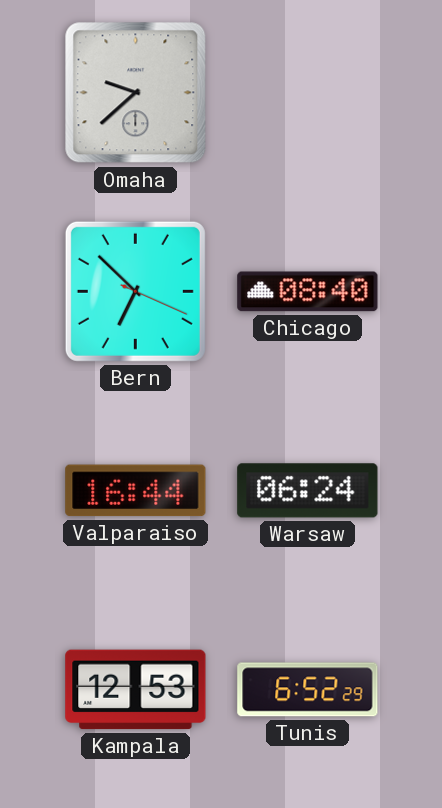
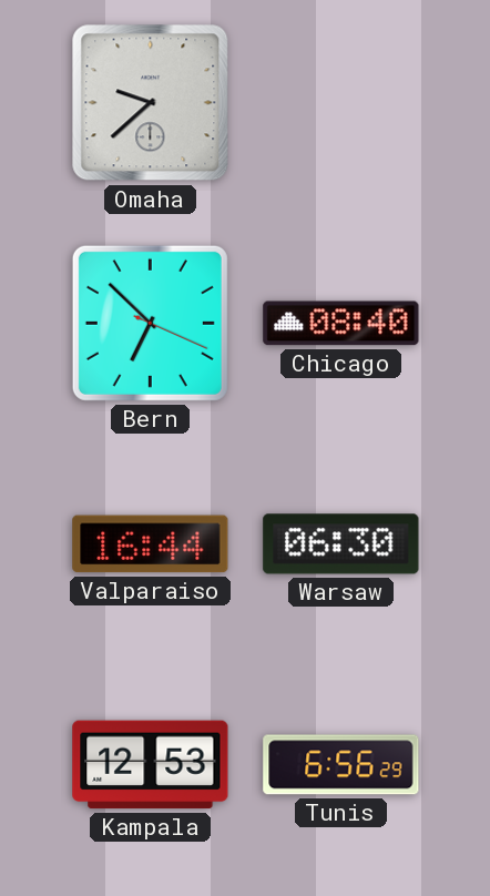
Warsaw: 06:24 -> 06:30
Tunis: 6:52 -> 6:56
